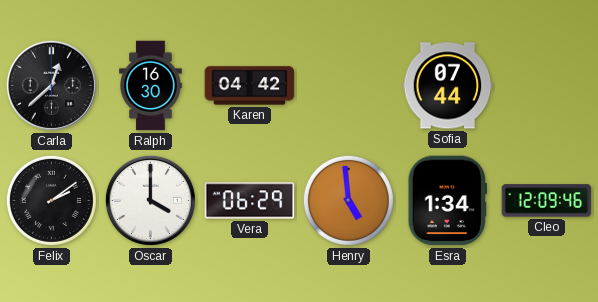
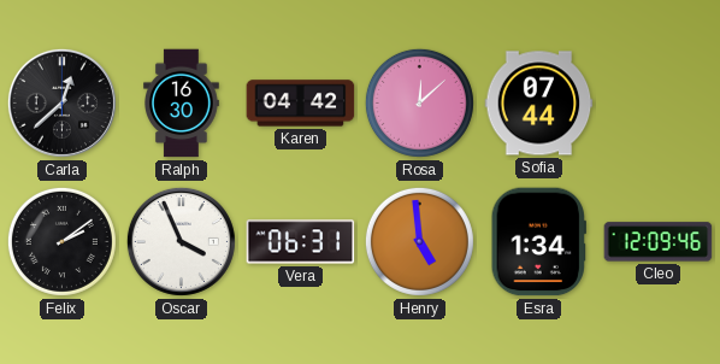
Rosa: none -> 12:08
Oscar: 4:00 -> 3:56
Vera: 06:29 -> 06:31
